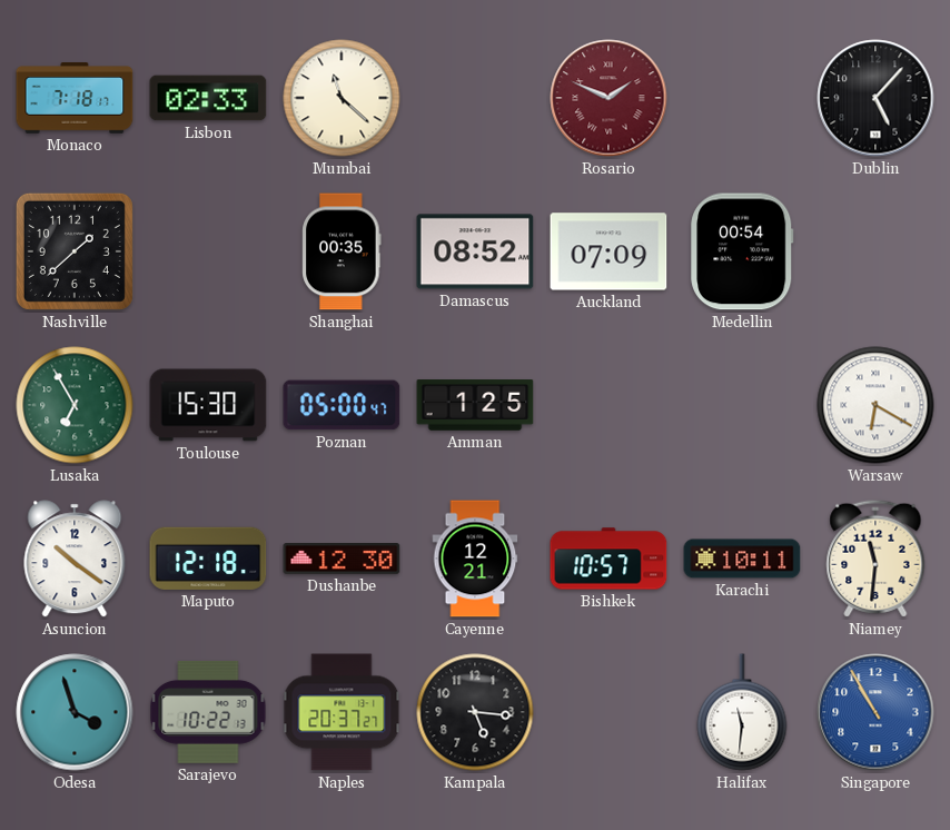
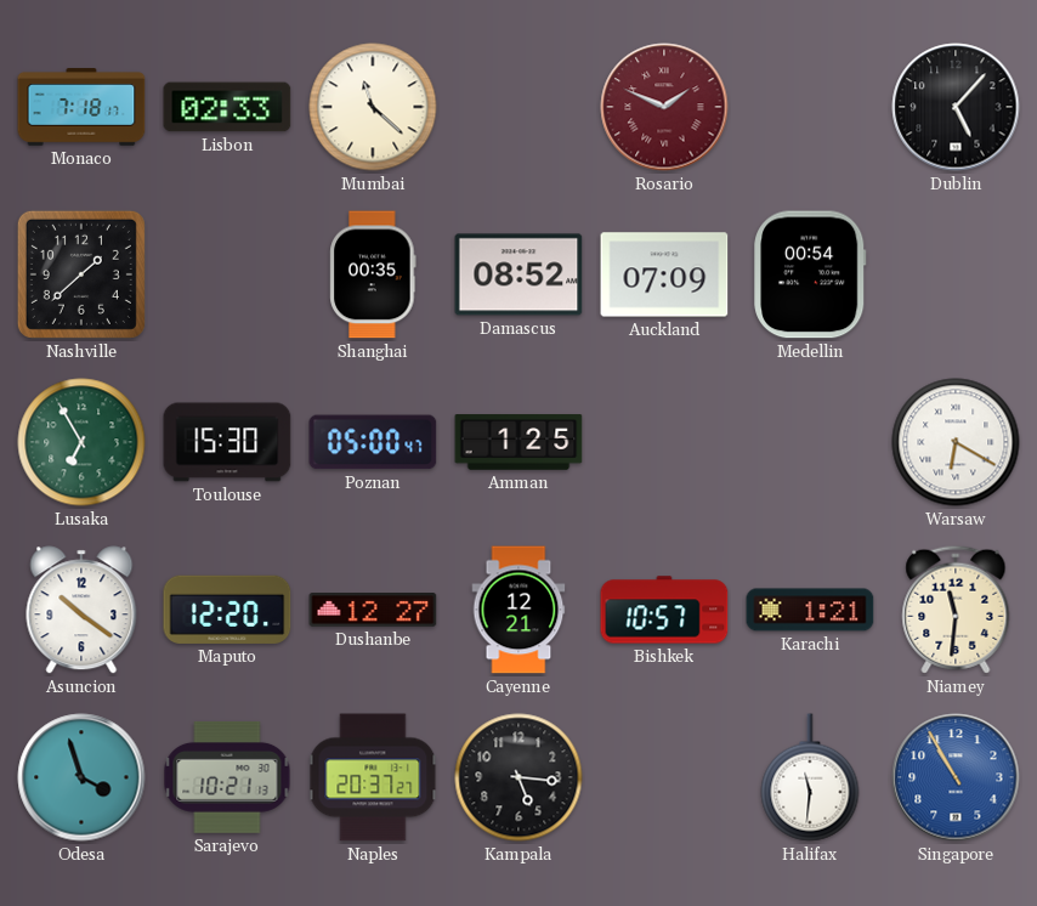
Maputo: 12:18 -> 12:20
Dushanbe: 12:30 -> 12:27
Karachi: 10:11 -> 1:21
Sarajevo: 10:22 -> 10:21
